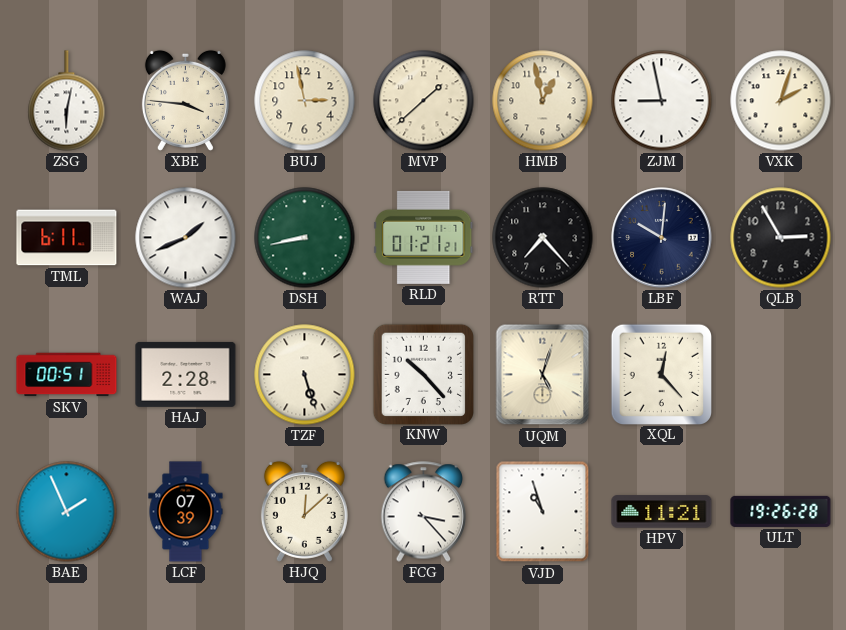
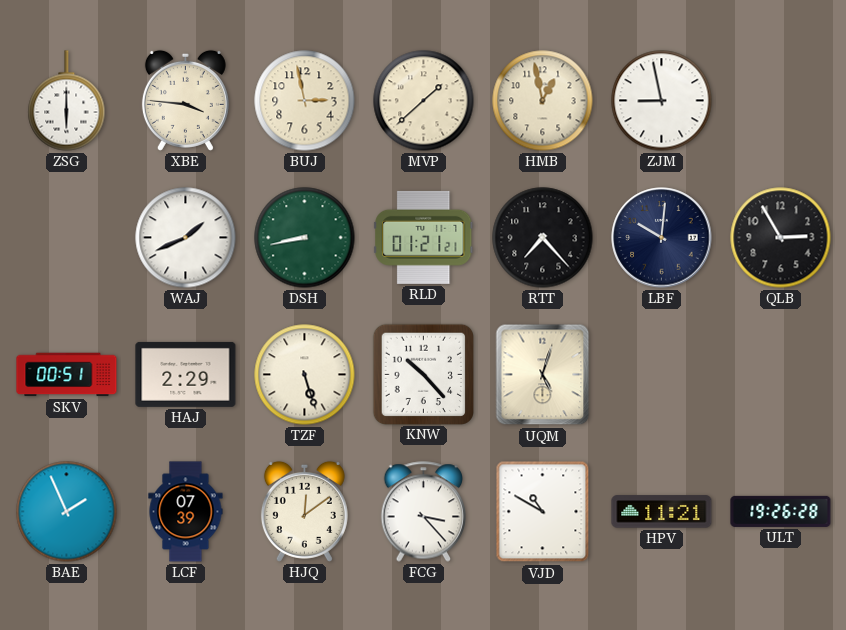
ZSG: 6:02 -> 6:00
VXK: 2:03 -> none
TML: 6:11 -> none
HAJ: 2:28 -> 2:29
XQL: 12:23 -> none
HJQ: 12:08 -> 12:09
VJD: 10:57 -> 10:50
